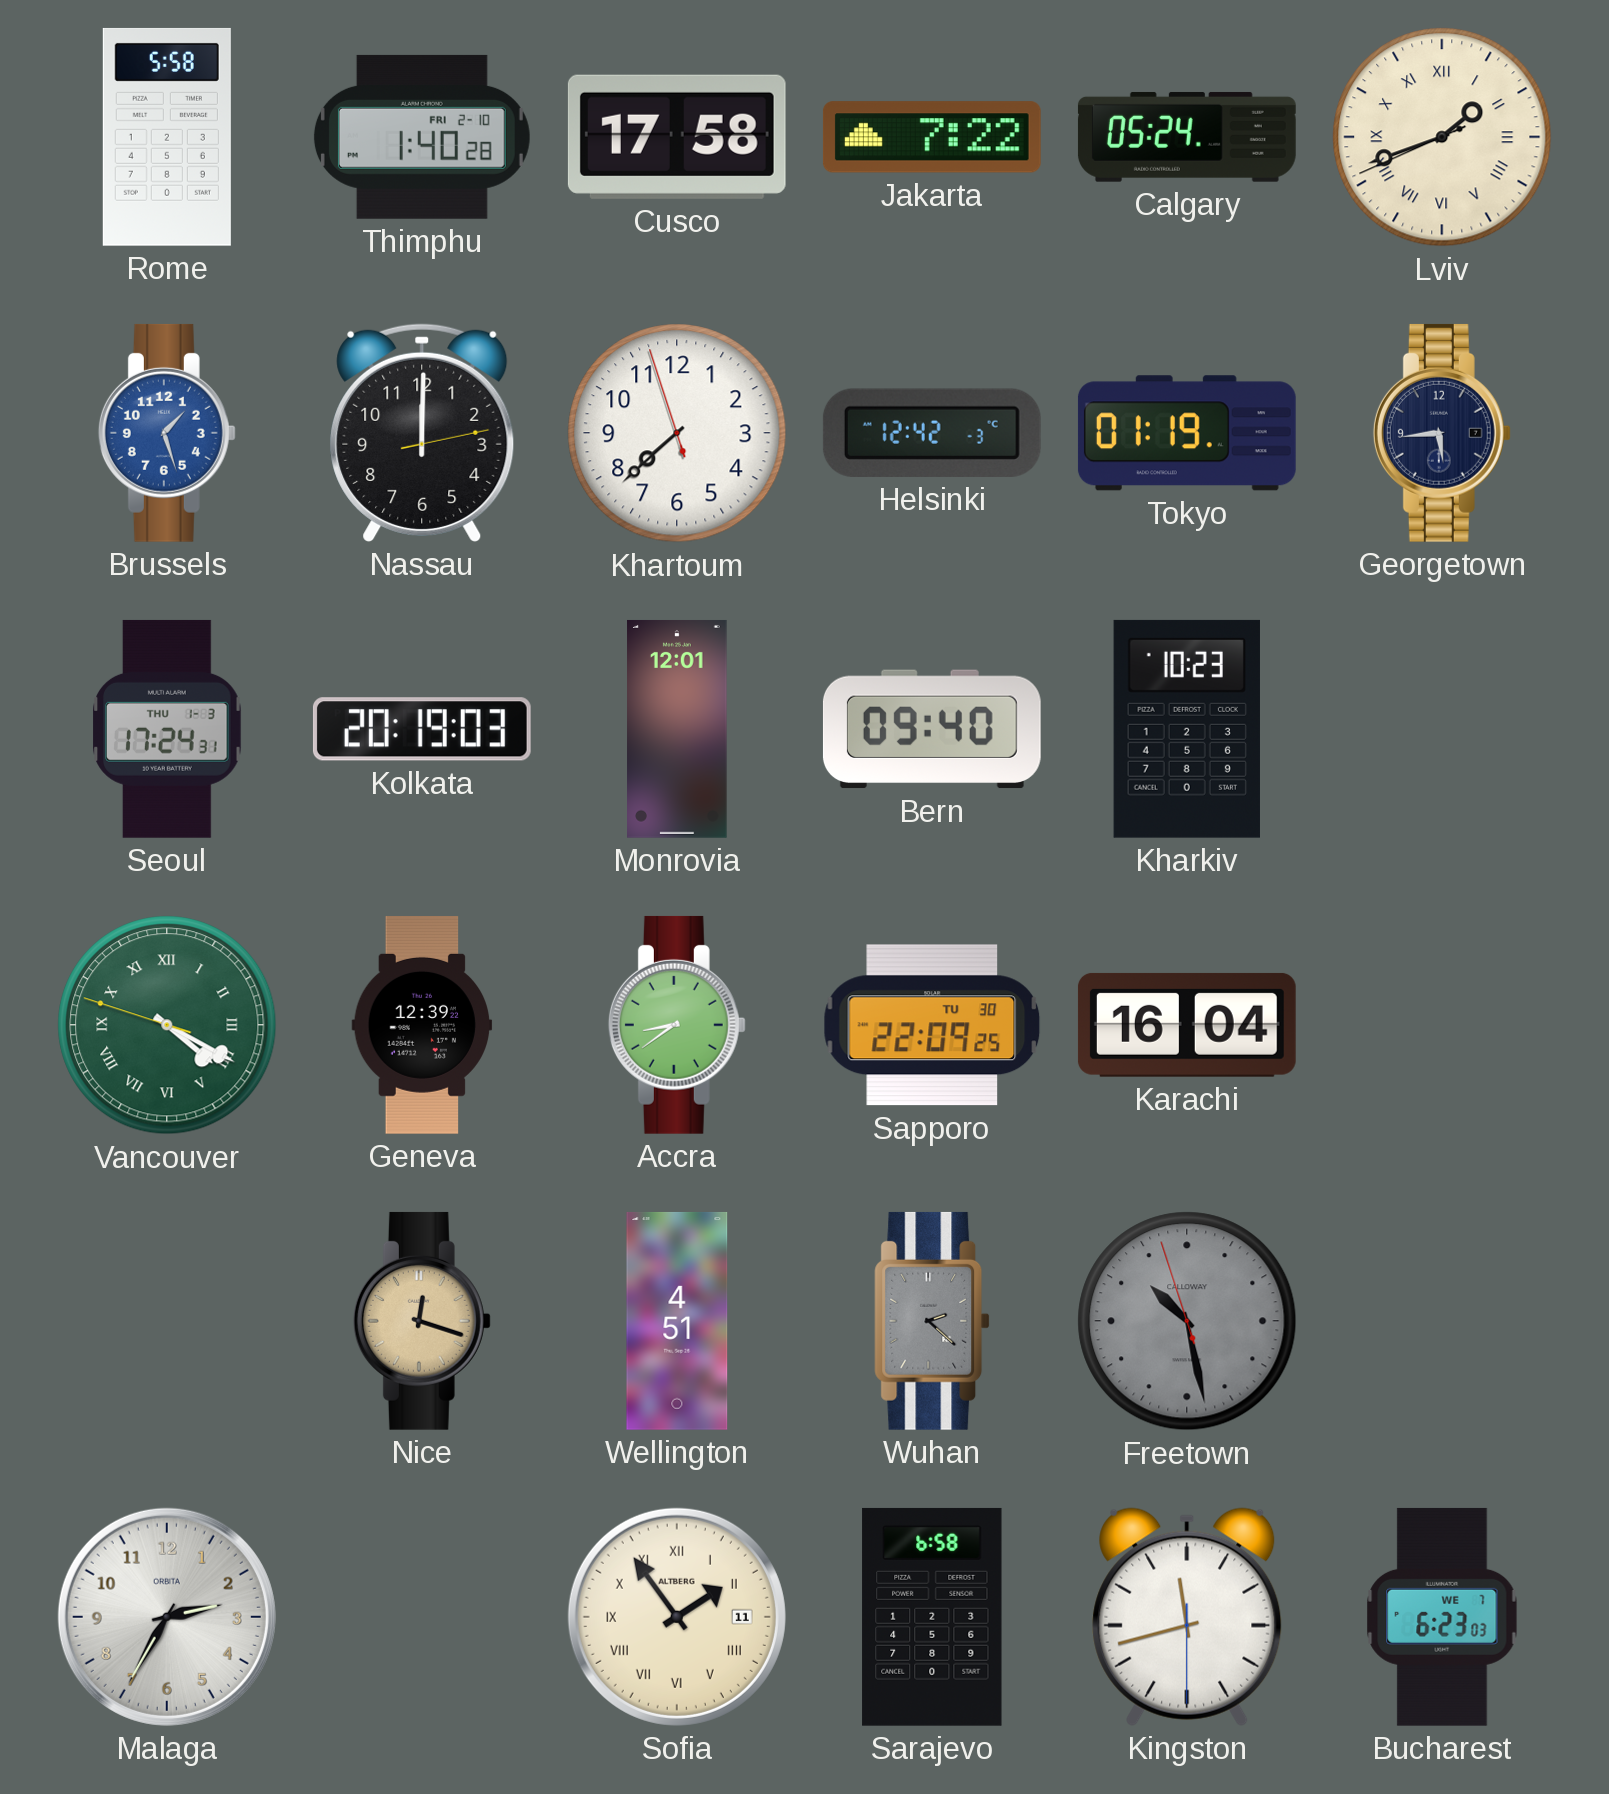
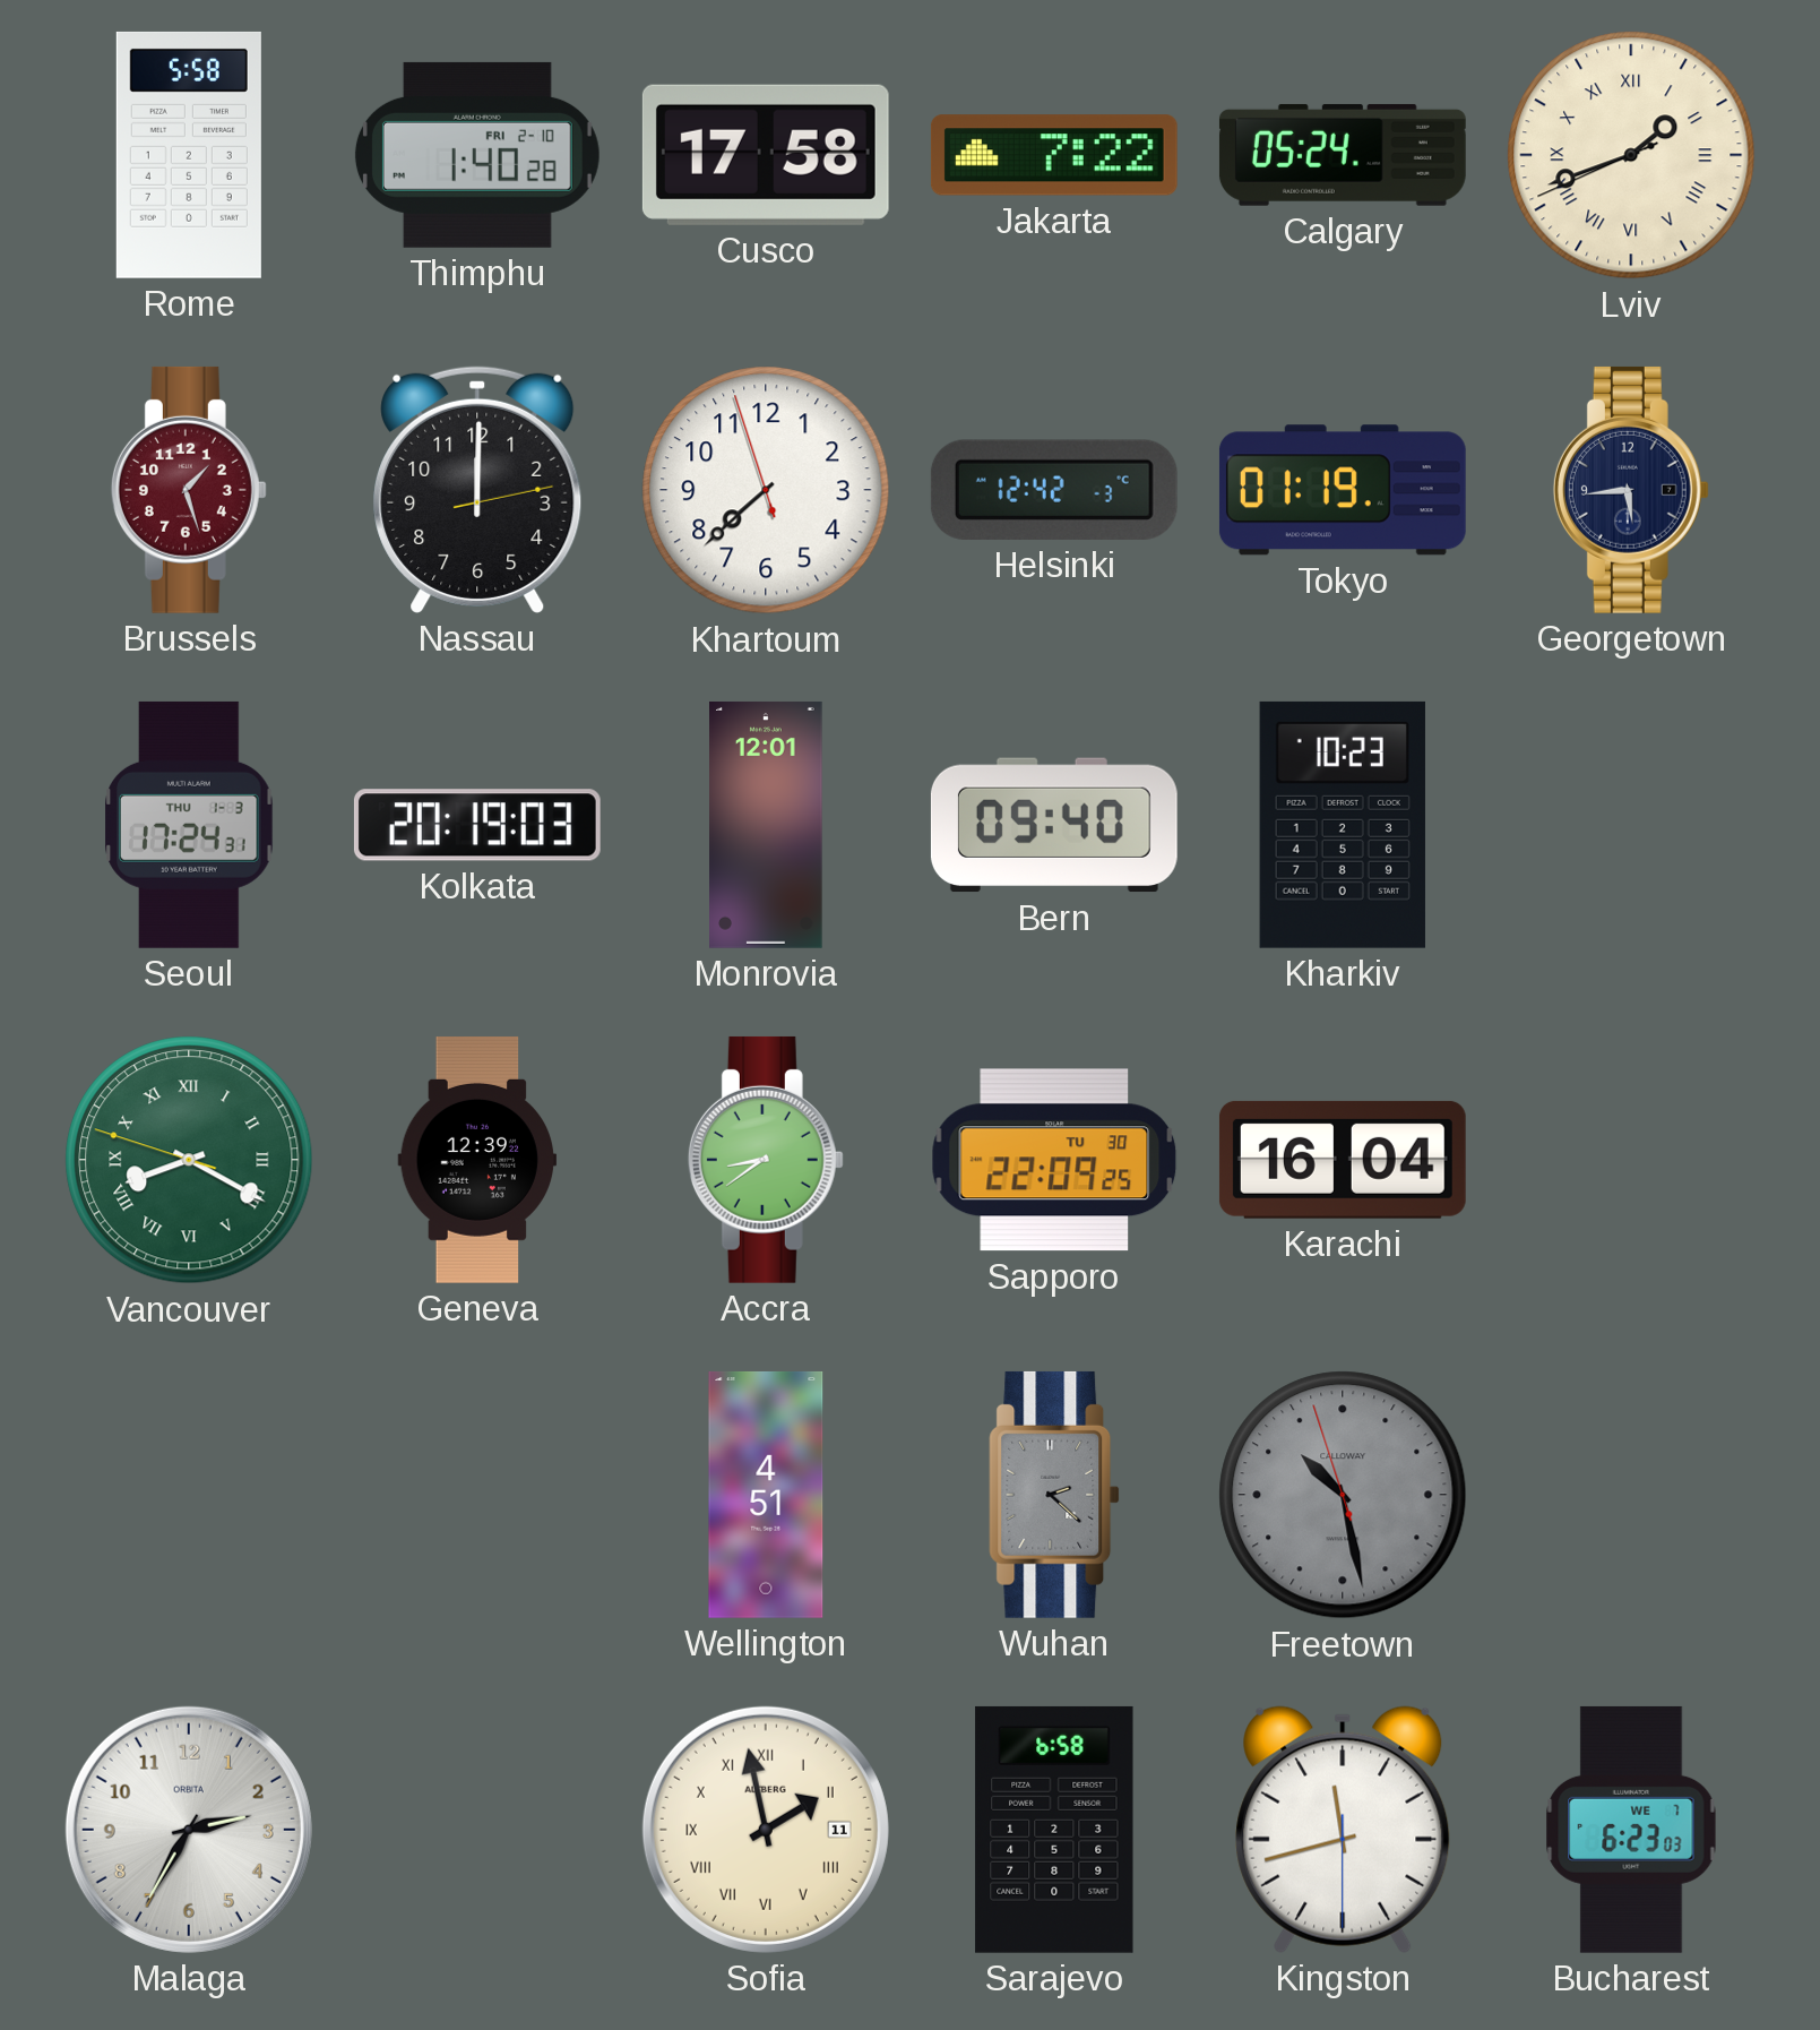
Brussels dial: blue -> burgundy
Vancouver: 4:19 -> 8:19
Nice: 12:18 -> none
Sofia: 1:54 -> 1:58
